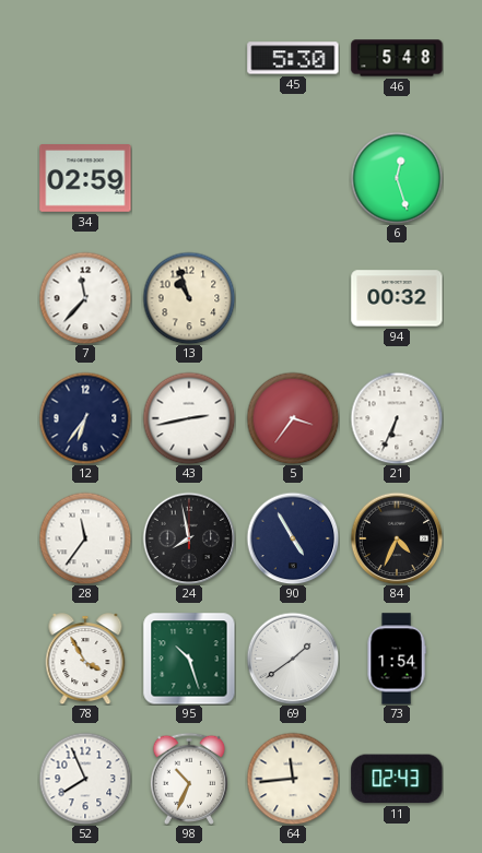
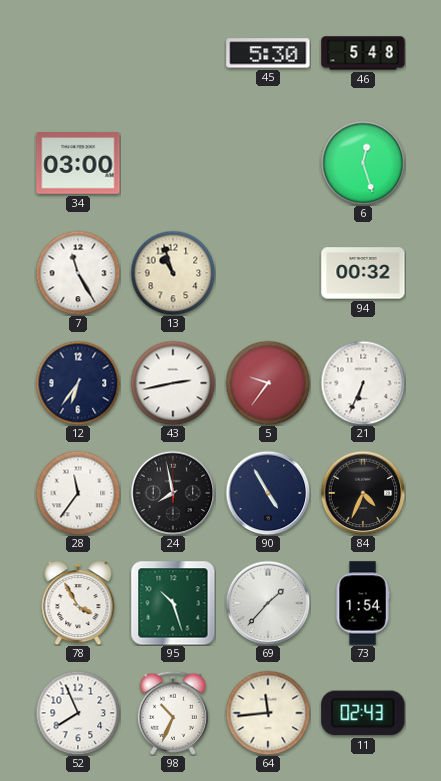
34: 02:59 -> 03:00
7: 11:37 -> 11:25
5: 3:36 -> 9:36
69: 1:39 -> 1:37
